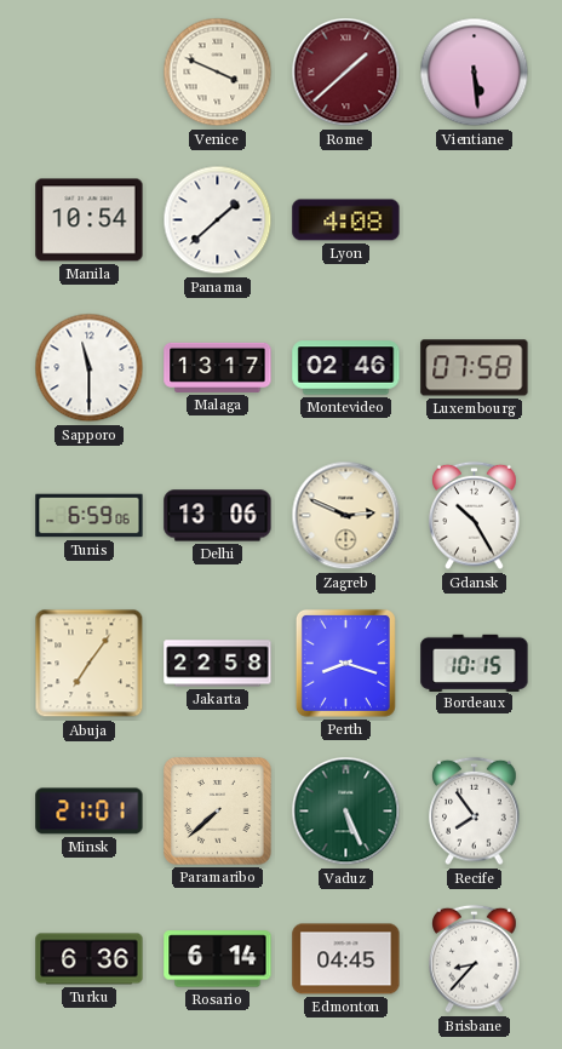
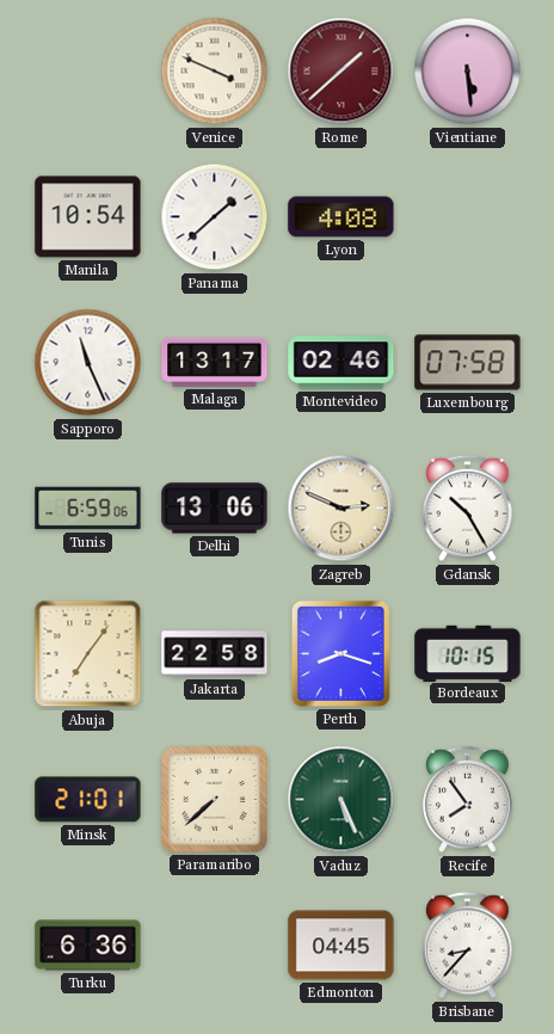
Sapporo: 11:30 -> 11:26
Rosario: 6:14 -> none
